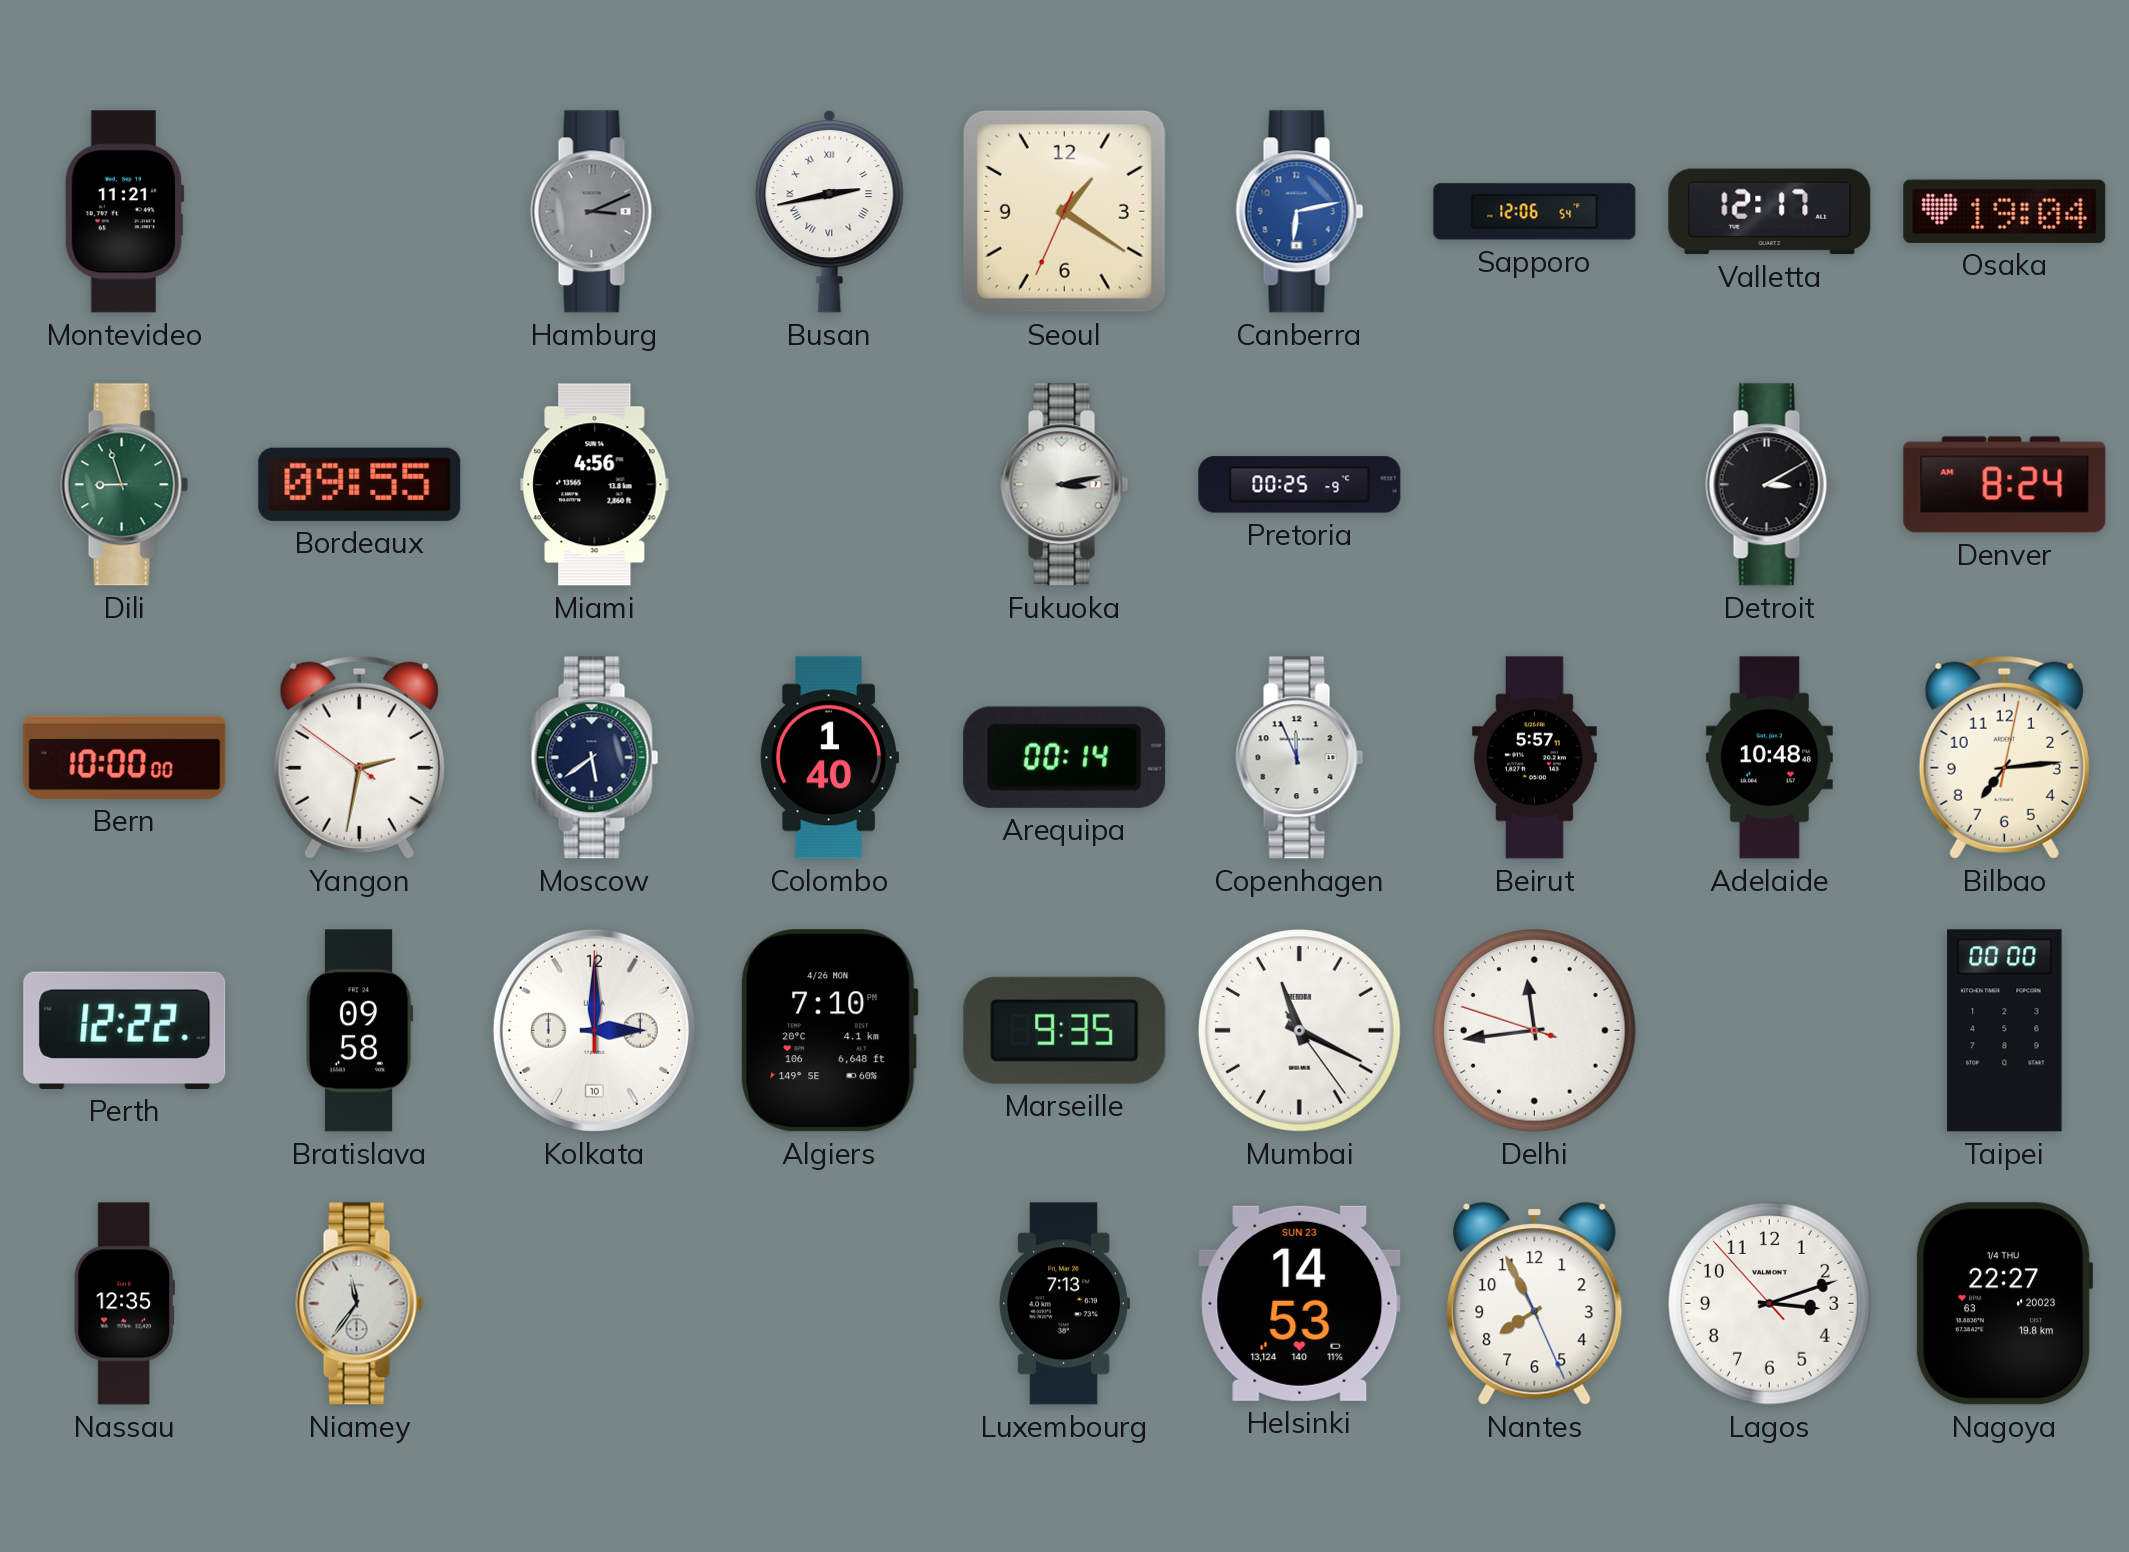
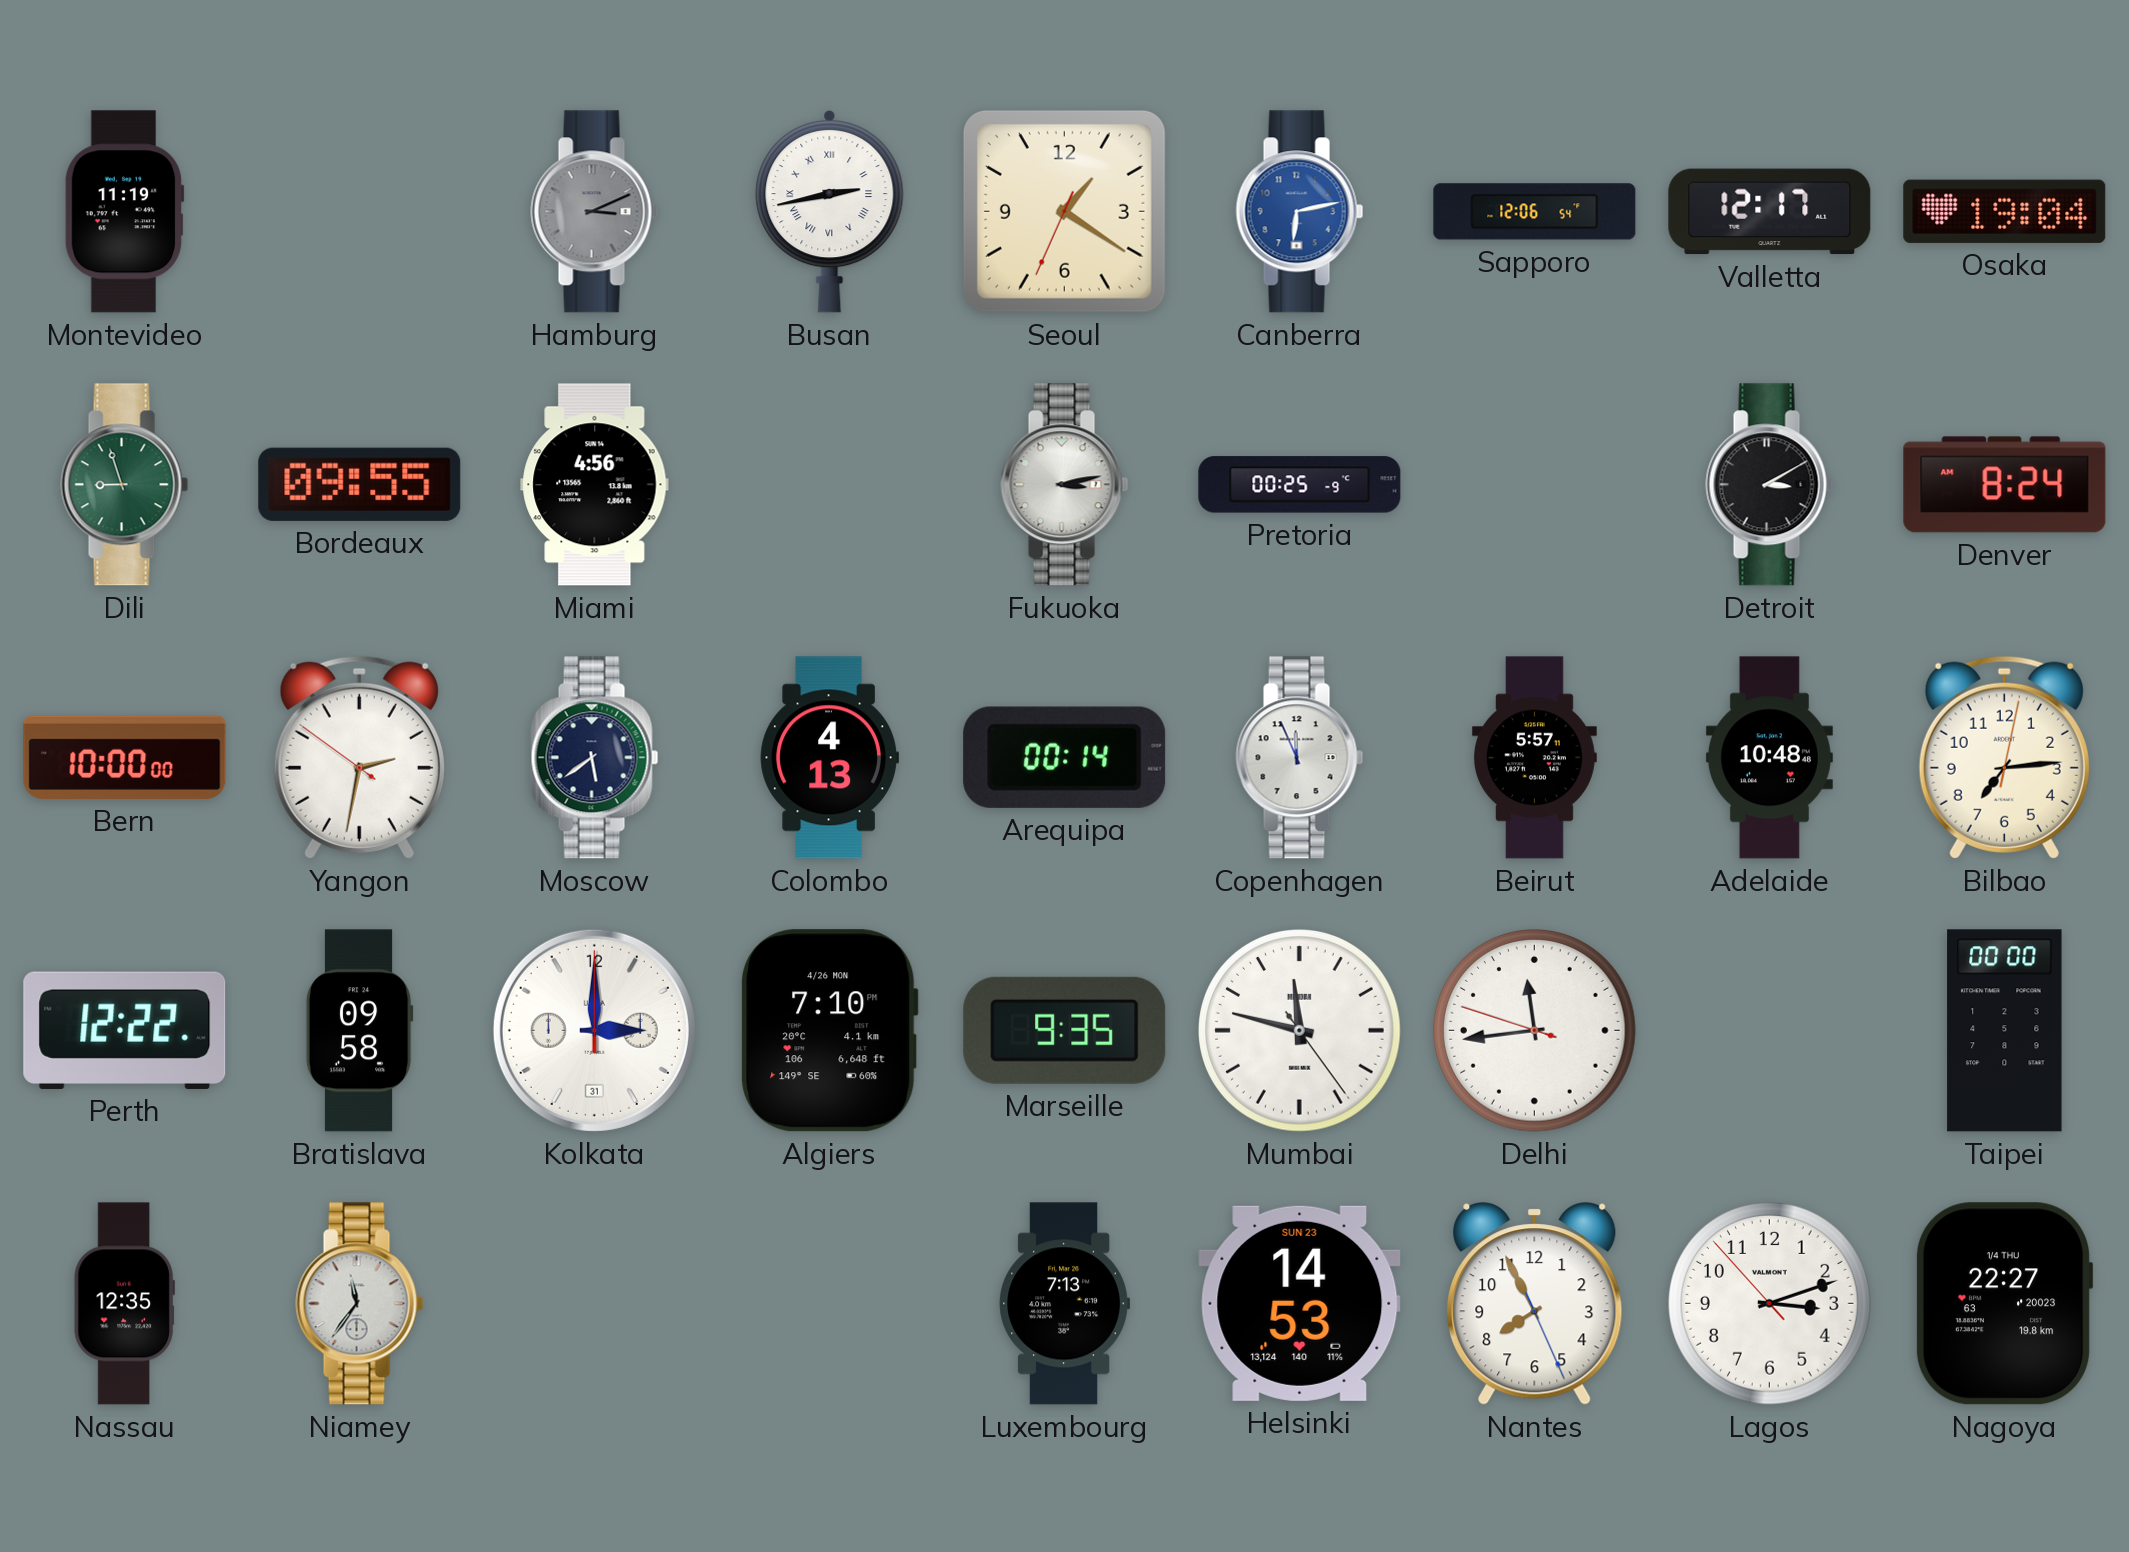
Montevideo: 11:21 -> 11:19
Colombo: 1:40 -> 4:13
Kolkata date: 10 -> 31
Mumbai: 11:19 -> 11:47
